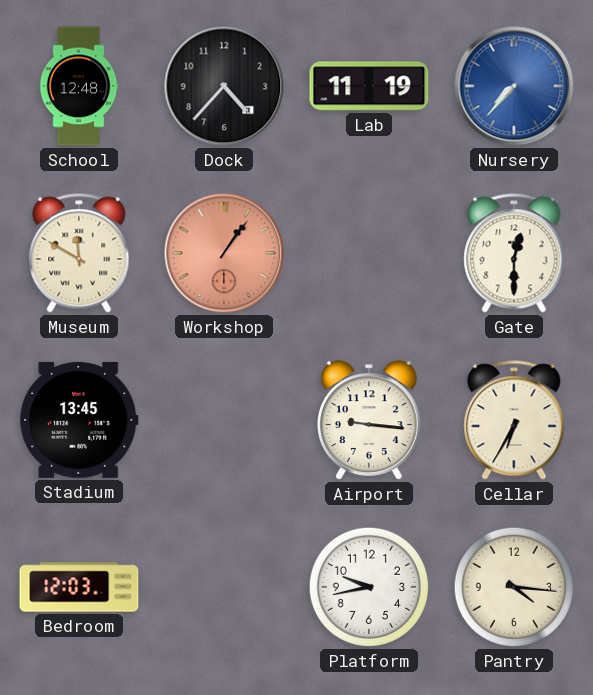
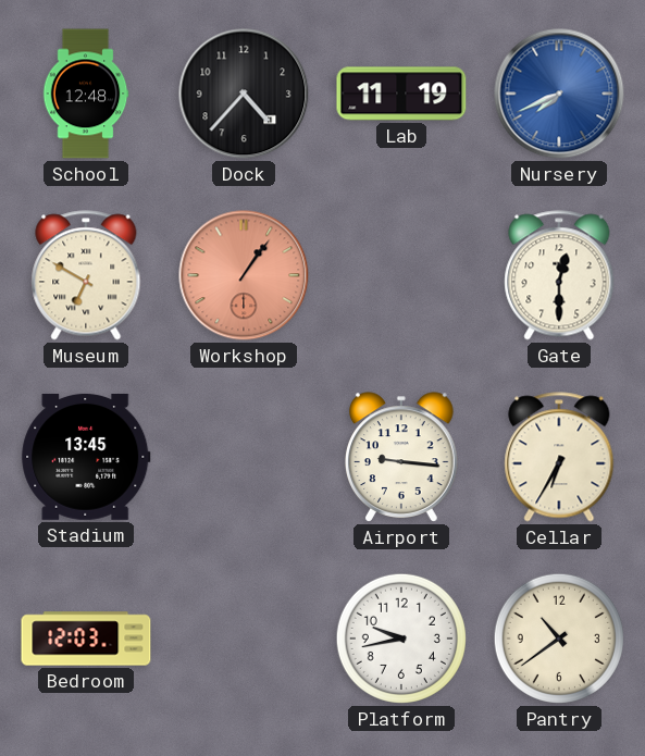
Nursery: 7:37 -> 7:41
Museum: 11:50 -> 6:50
Pantry: 4:16 -> 10:39
